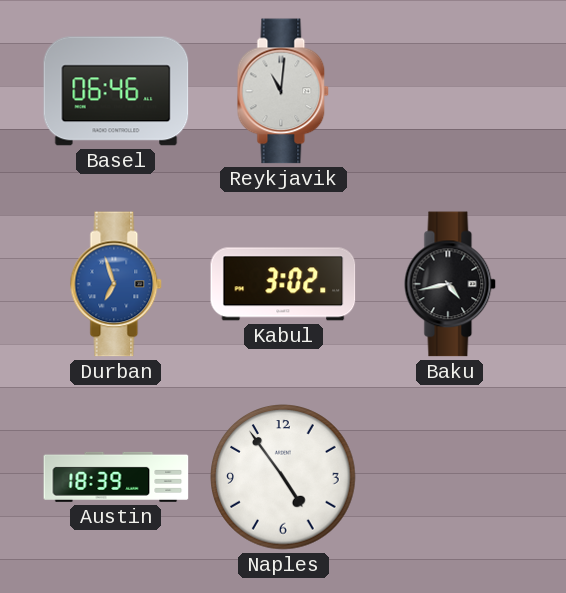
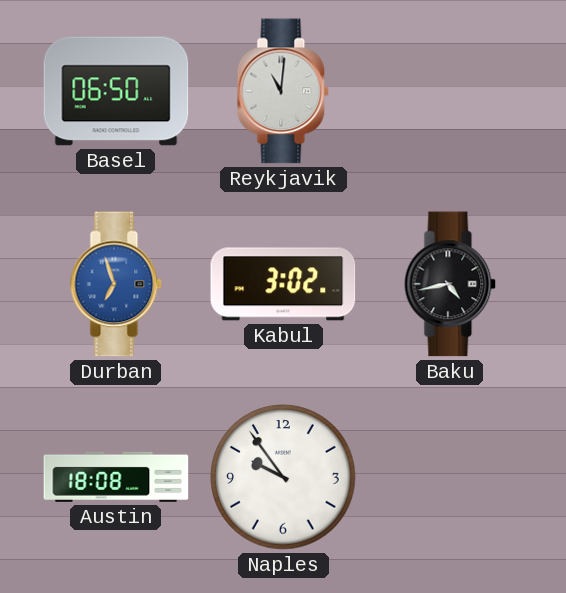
Basel: 06:46 -> 06:50
Austin: 18:39 -> 18:08
Naples: 4:54 -> 9:54
